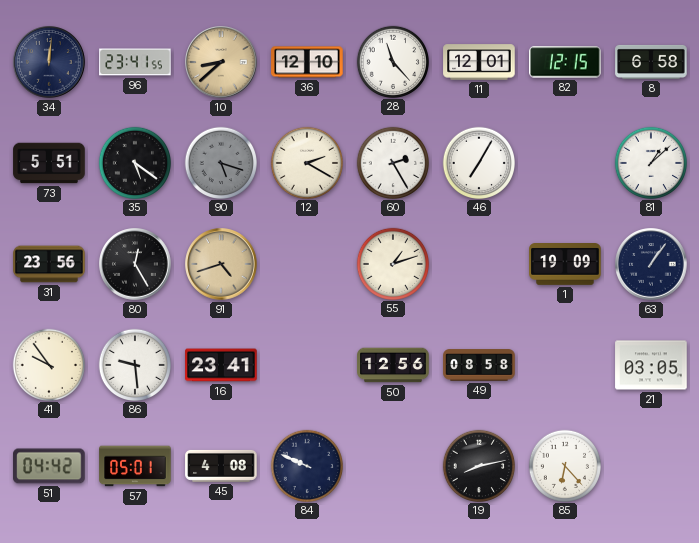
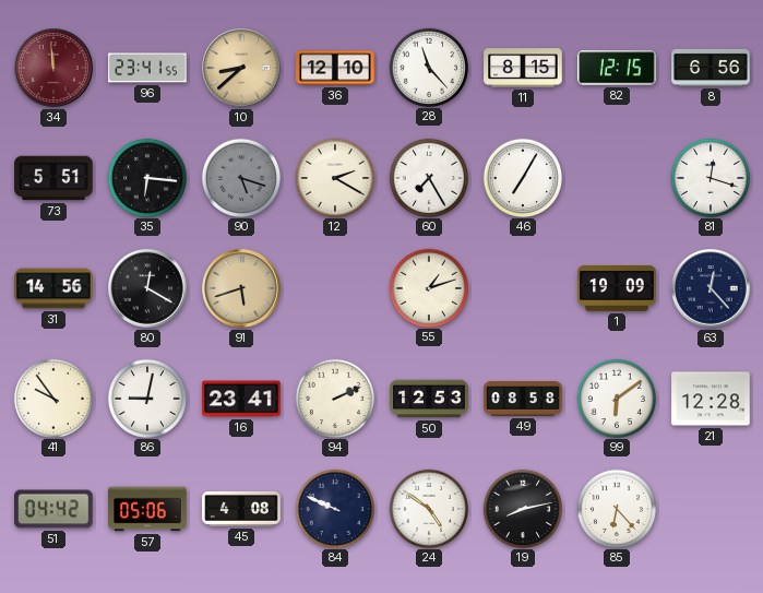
34: 12:01 -> 11:59
34 dial: navy -> burgundy
11: 12:01 -> 8:15
8: 6:58 -> 6:56
35: 5:21 -> 6:16
60: 2:25 -> 7:25
81: 1:08 -> 12:18
31: 23:56 -> 14:56
80: 12:25 -> 12:20
91: 4:42 -> 5:42
63: 1:06 -> 12:23
86: 9:29 -> 9:02
94: none -> 2:11
50: 12:56 -> 12:53
99: none -> 6:09
21: 03:05 -> 12:28
57: 05:01 -> 05:06
24: none -> 4:51
